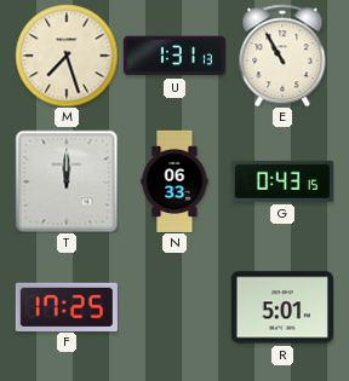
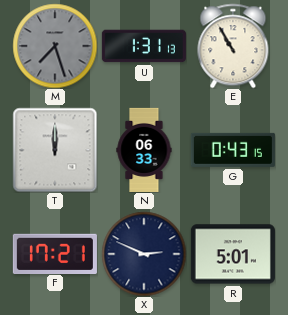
M dial: cream -> grey
F: 17:25 -> 17:21
X: none -> 2:49
